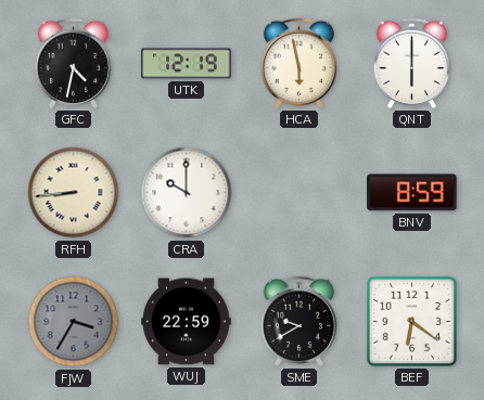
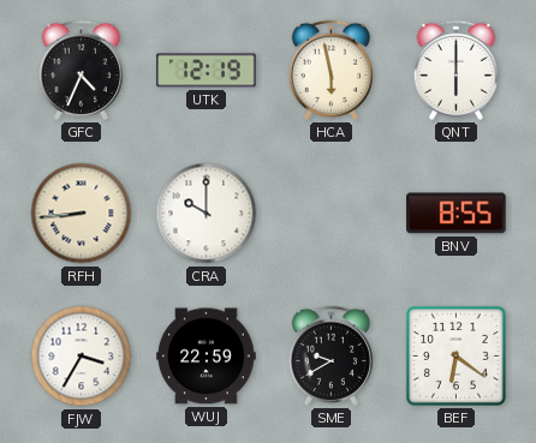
GFC: 4:32 -> 4:34
BNV: 8:59 -> 8:55
FJW dial: grey -> white
